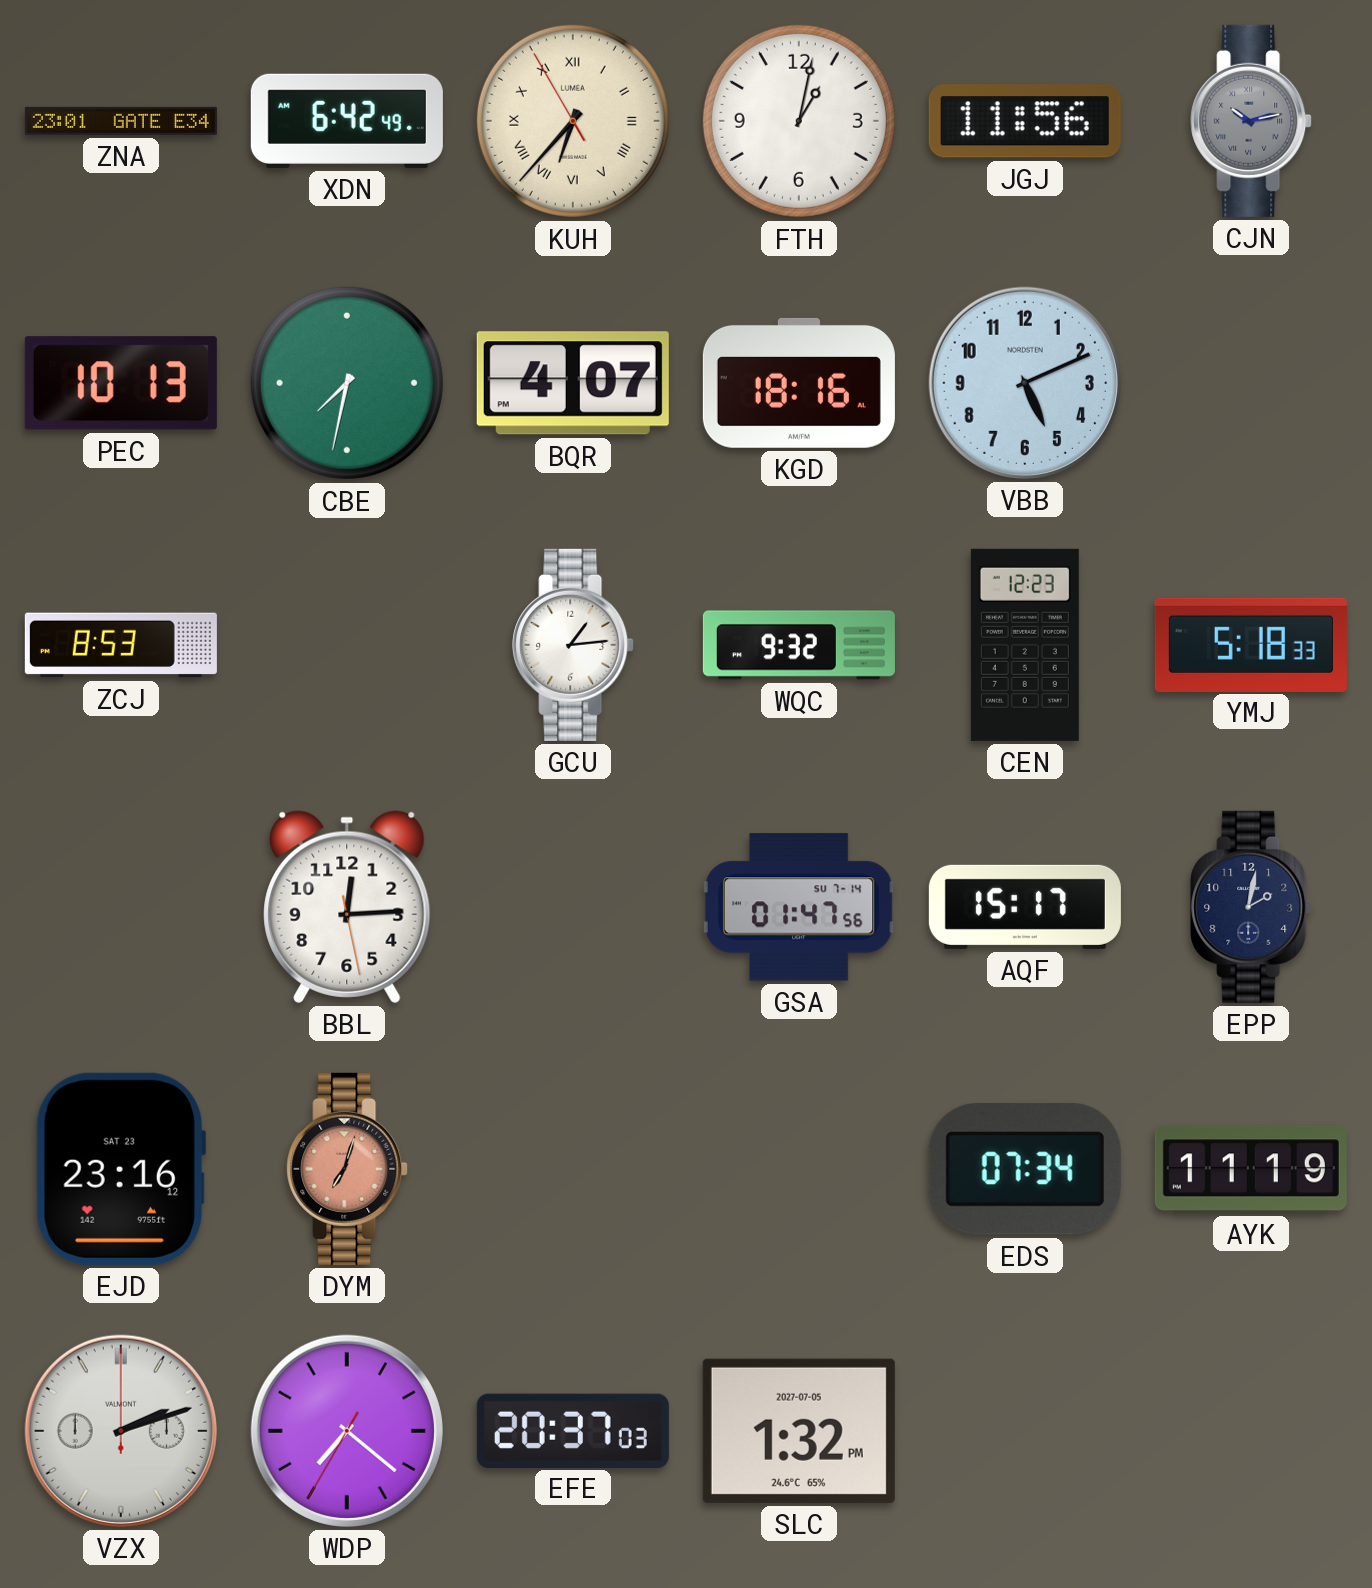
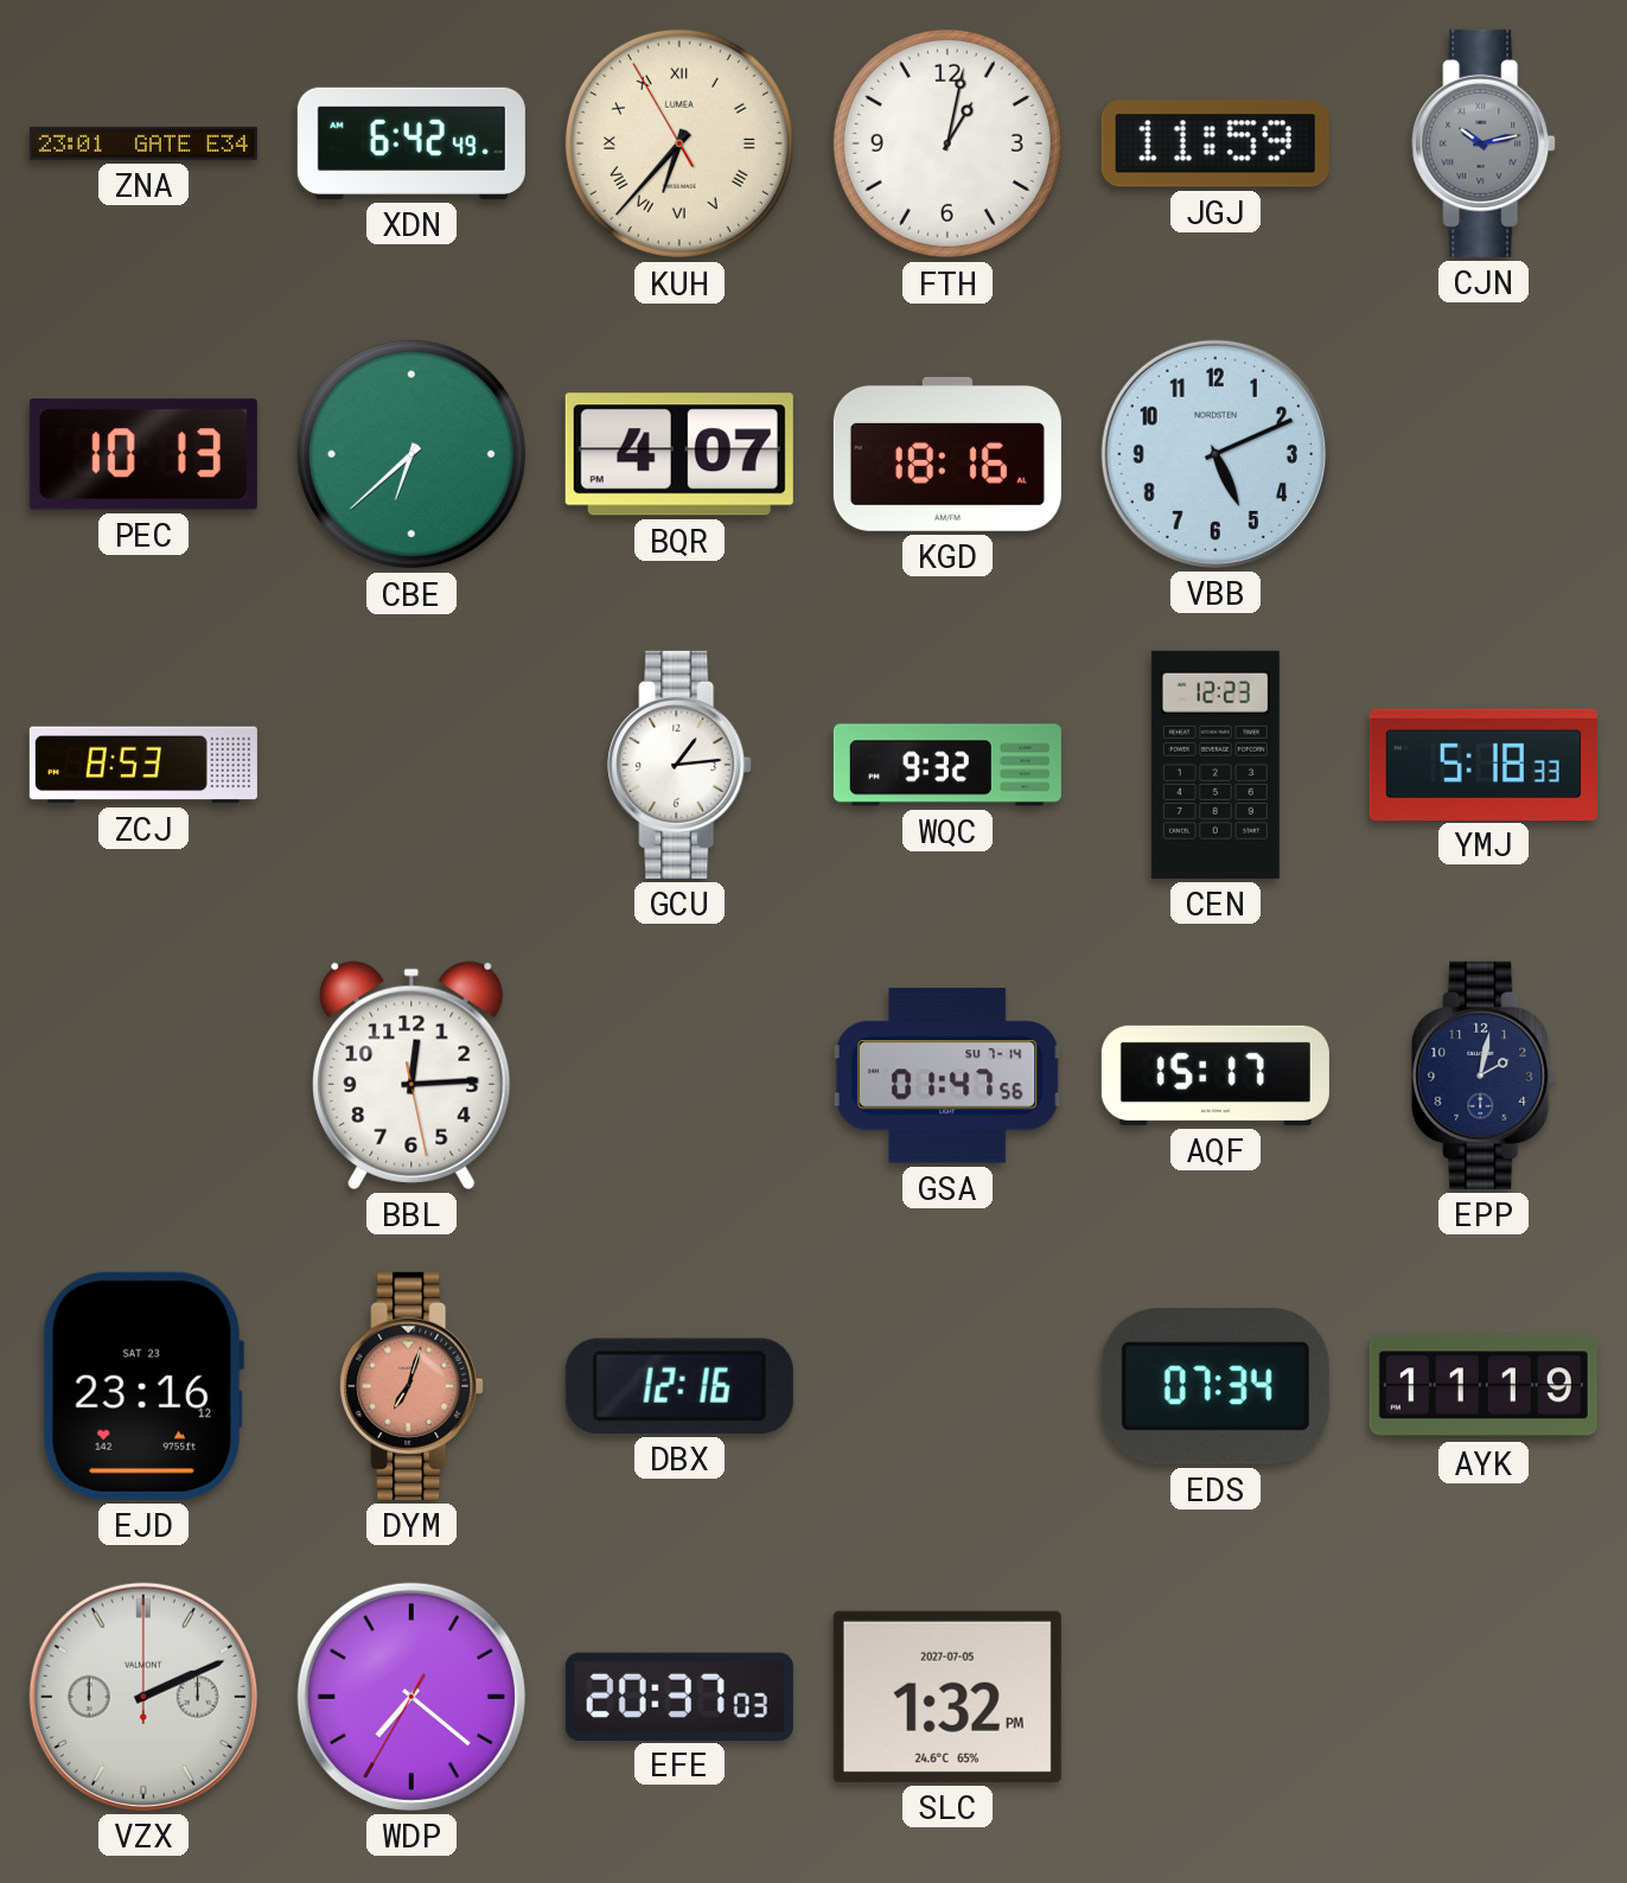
JGJ: 11:56 -> 11:59
CBE: 7:32 -> 6:38
DBX: none -> 12:16
VZX: 2:12 -> 2:11
